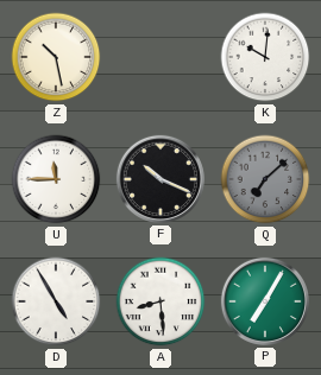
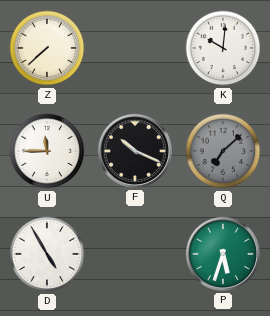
Z: 10:28 -> 7:38
A: 8:29 -> none
P: 7:05 -> 5:33
